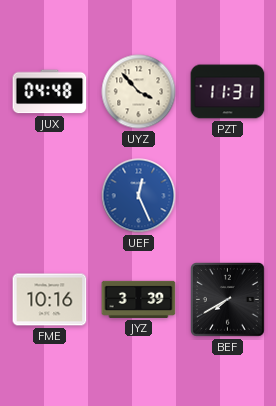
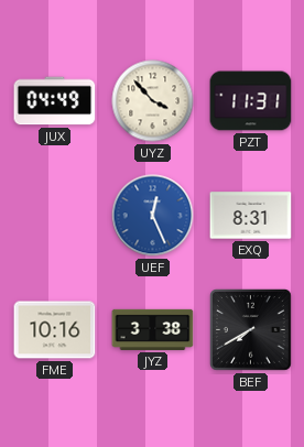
JUX: 04:48 -> 04:49
EXQ: none -> 8:31
JYZ: 3:39 -> 3:38
